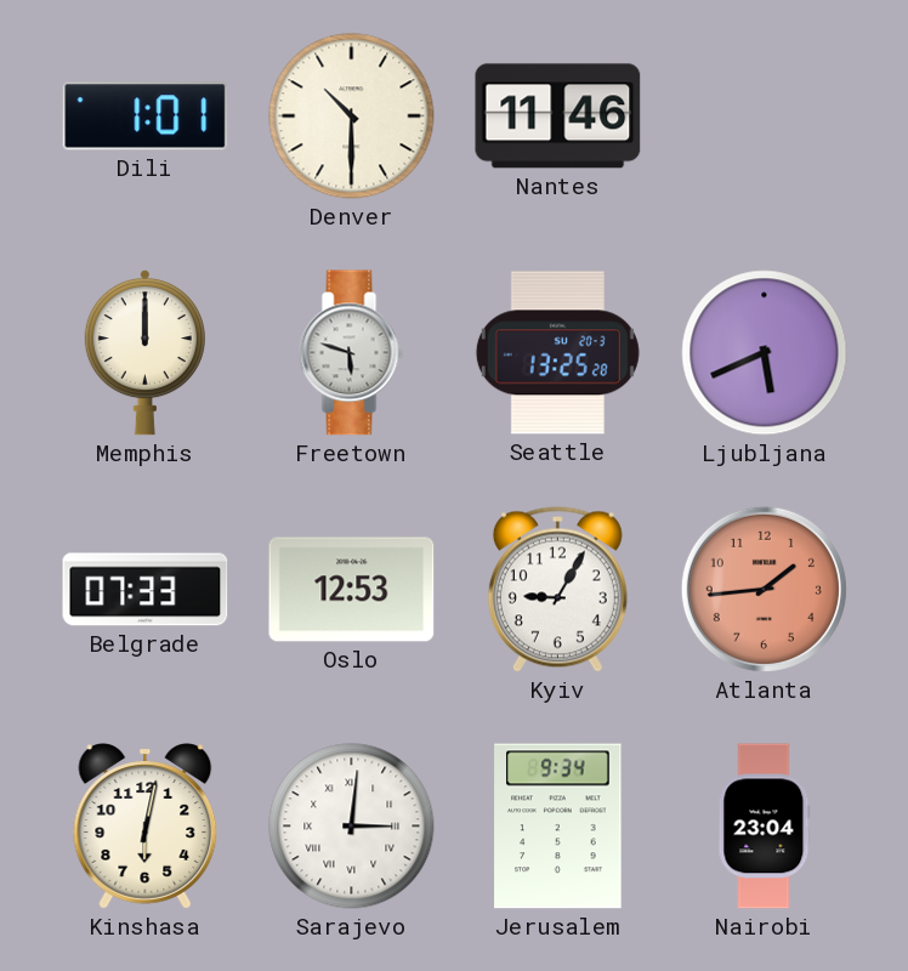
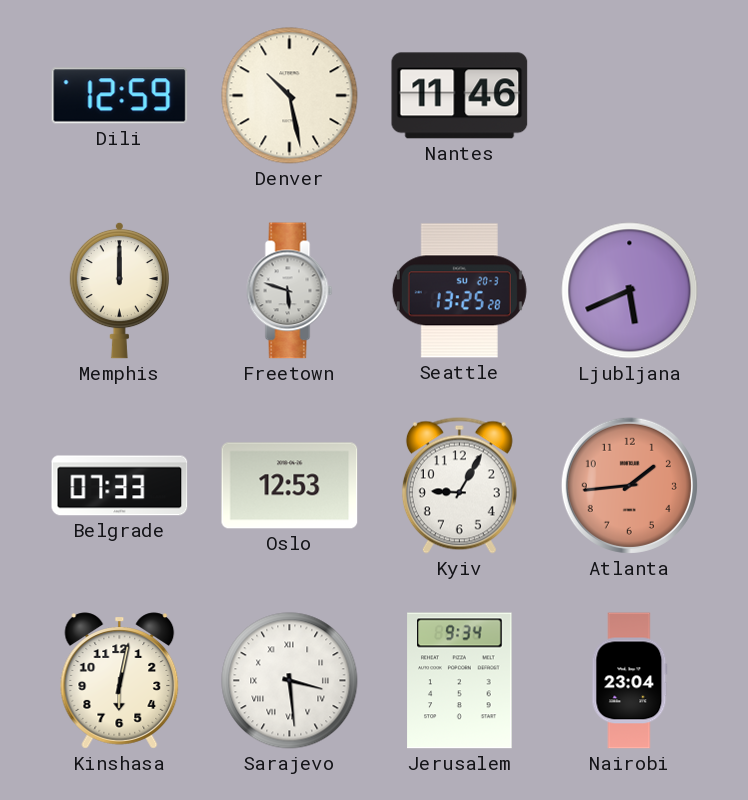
Dili: 1:01 -> 12:59
Denver: 10:30 -> 10:28
Sarajevo: 3:01 -> 3:29
